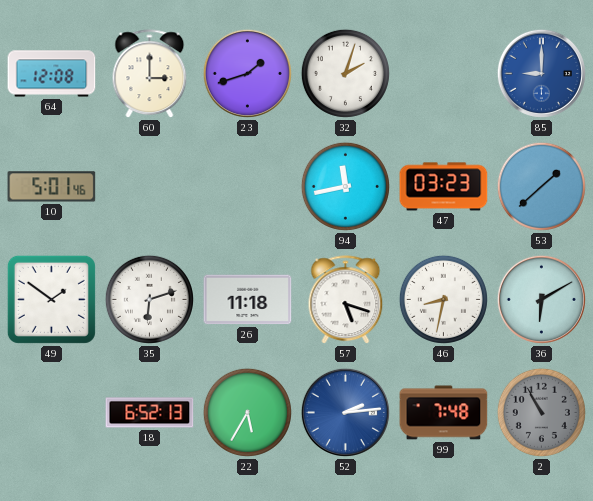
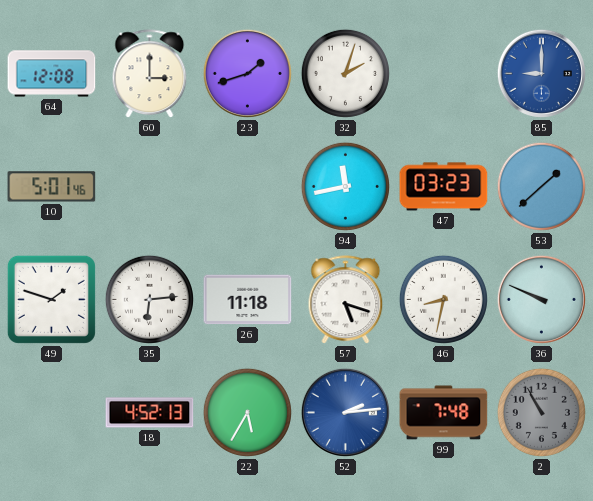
49: 1:51 -> 1:48
35: 6:12 -> 6:14
36: 6:10 -> 9:49
18: 6:52 -> 4:52
